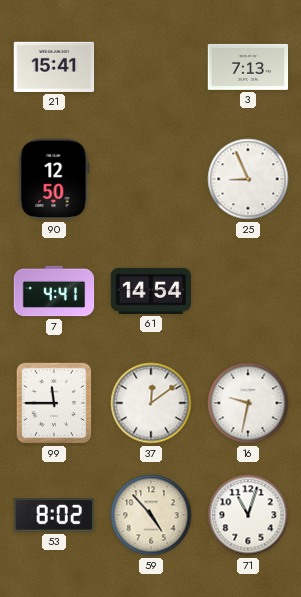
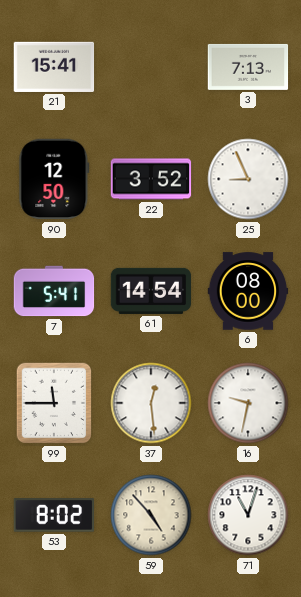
22: none -> 3:52
7: 4:41 -> 5:41
6: none -> 08:00
37: 12:09 -> 12:29
